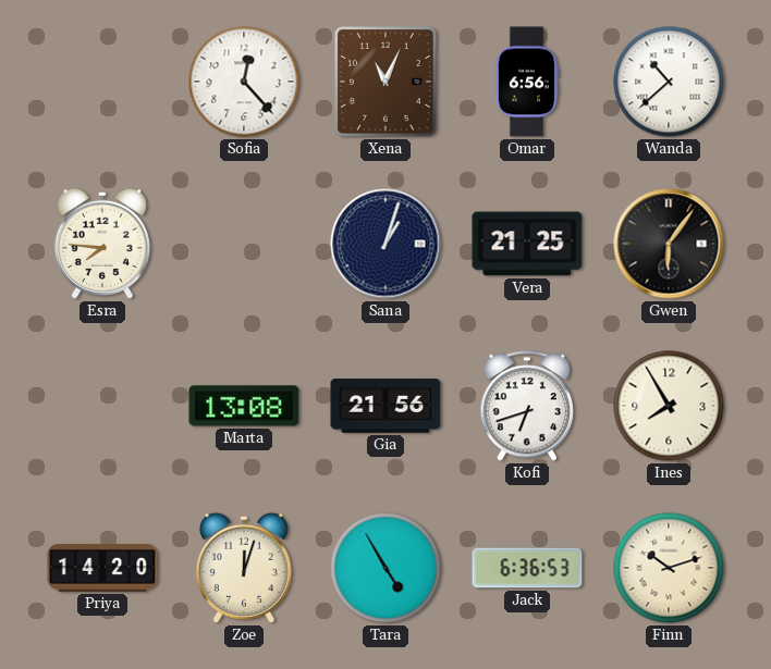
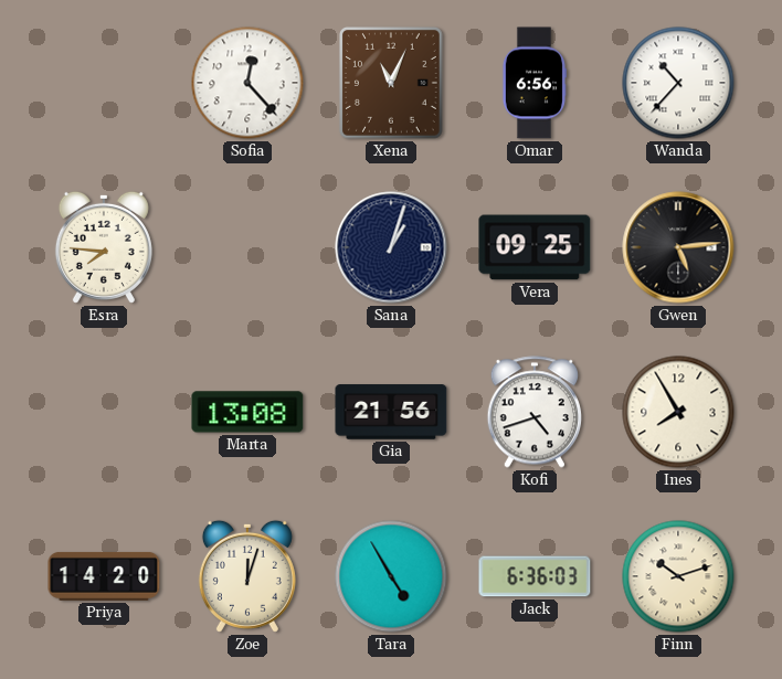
Wanda: 10:38 -> 10:37
Vera: 21:25 -> 09:25
Gwen: 6:06 -> 5:14
Kofi: 6:42 -> 4:42
Jack: 6:36:53 -> 6:36:03
